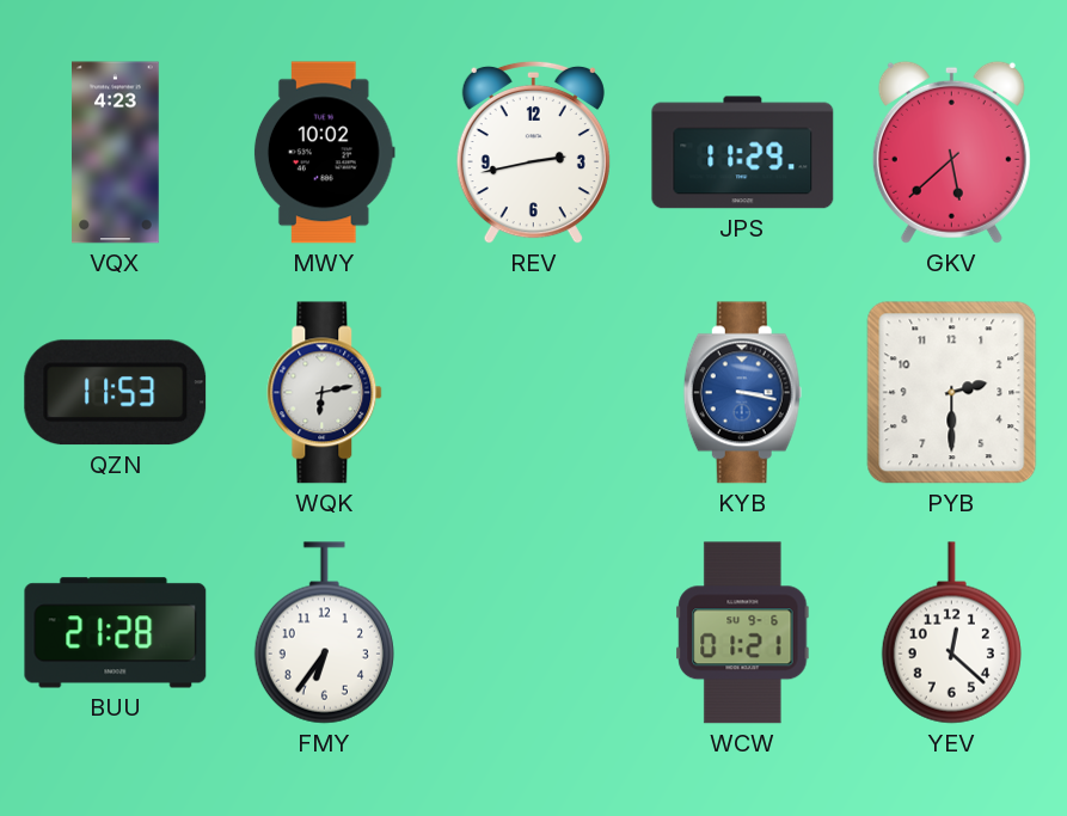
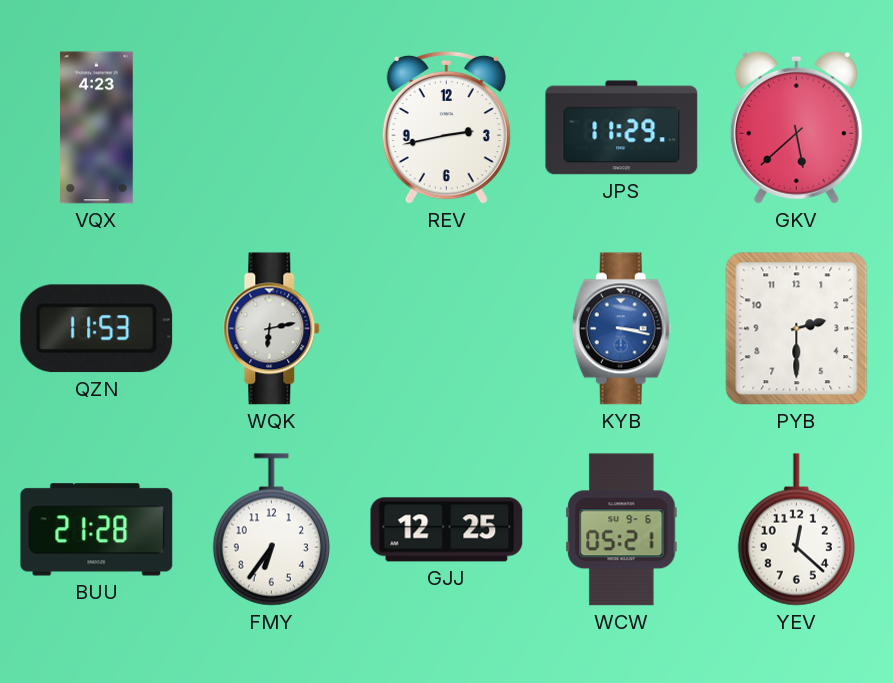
MWY: 10:02 -> none
GJJ: none -> 12:25
WCW: 01:21 -> 05:21
